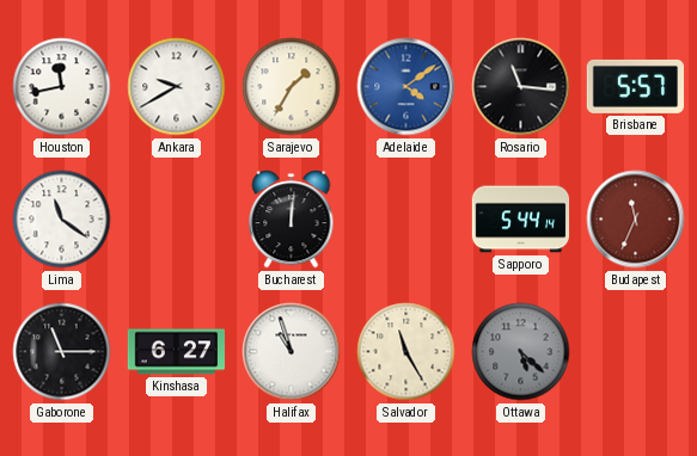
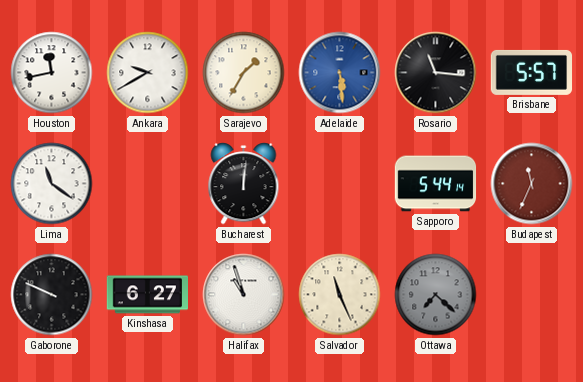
Adelaide: 4:09 -> 5:29
Gaborone: 11:15 -> 9:49
Salvador: 11:25 -> 11:26
Ottawa: 5:22 -> 7:22
